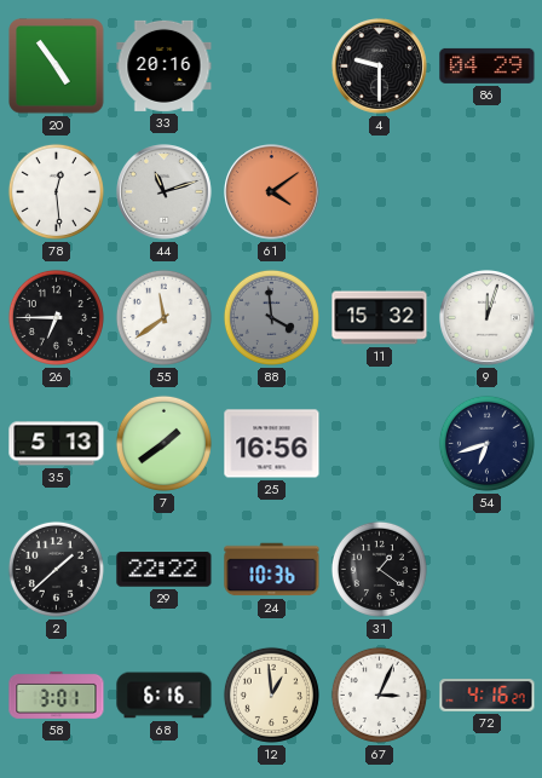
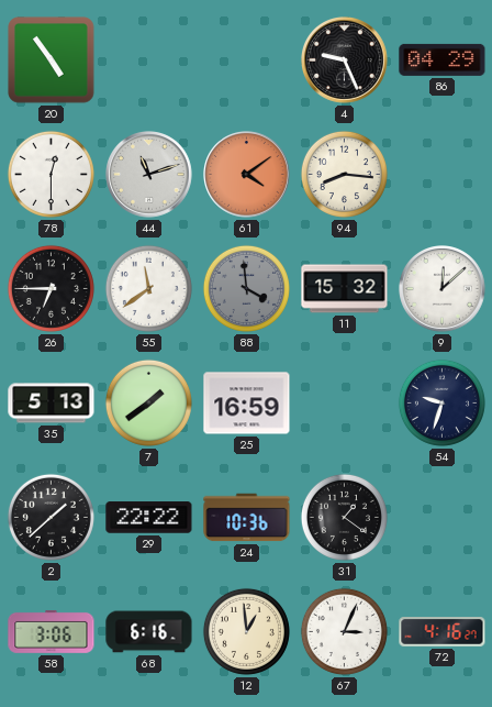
33: 20:16 -> none
4: 9:30 -> 9:26
78: 12:29 -> 12:30
94: none -> 8:16
9: 12:03 -> 12:08
25: 16:56 -> 16:59
54: 6:42 -> 9:33
58: 3:01 -> 3:06
